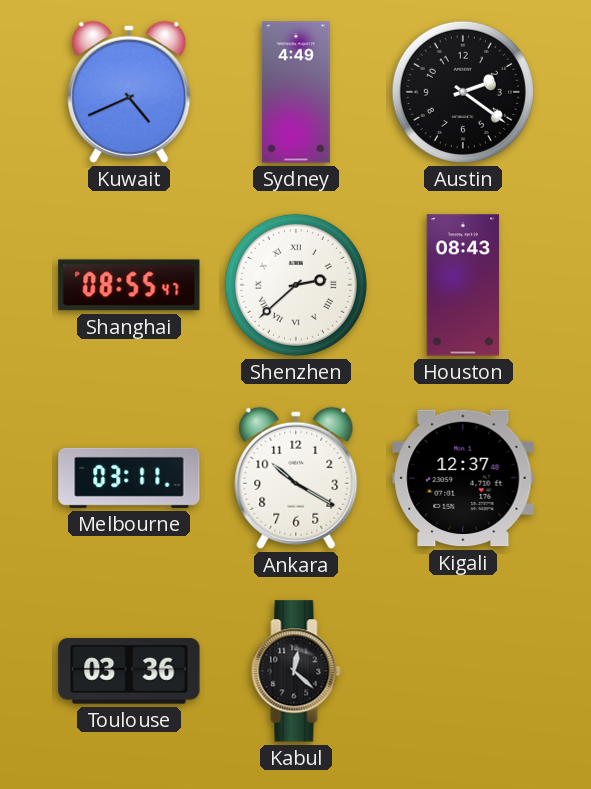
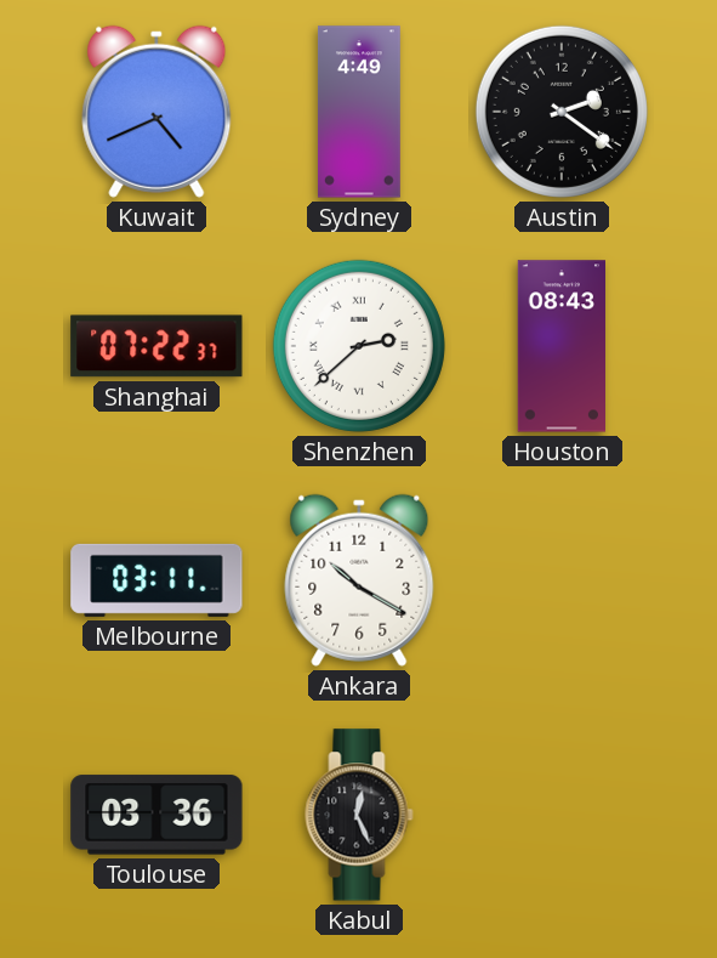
Shanghai: 08:55 -> 07:22
Kigali: 12:37 -> none
Kabul: 12:22 -> 12:26
